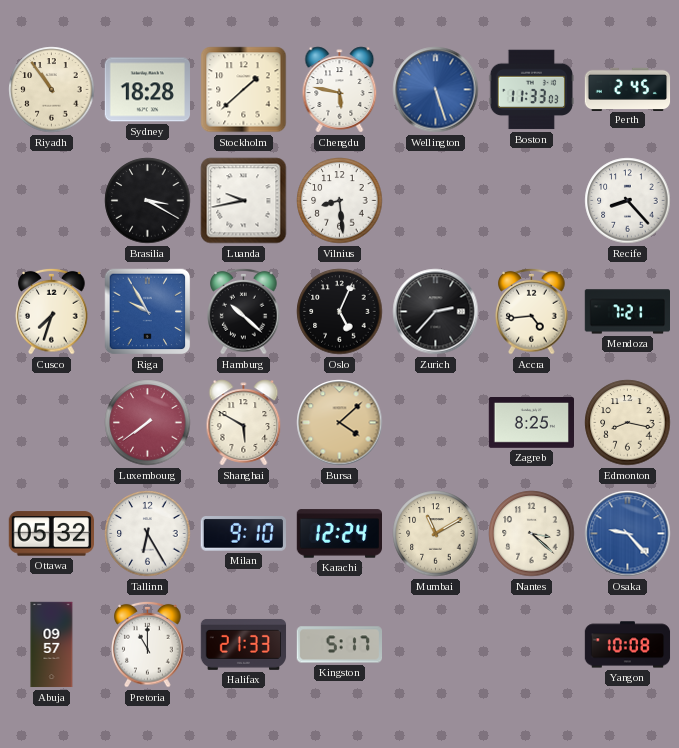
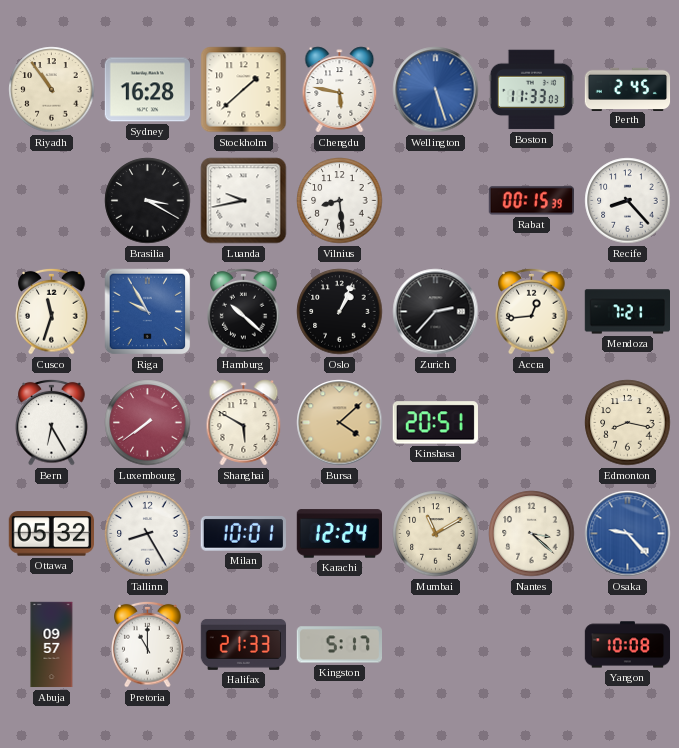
Sydney: 18:28 -> 16:28
Rabat: none -> 00:15
Cusco: 7:33 -> 11:33
Oslo: 5:04 -> 1:04
Accra: 4:44 -> 12:44
Bern: none -> 6:25
Kinshasa: none -> 20:51
Zagreb: 8:25 -> none
Tallinn: 6:25 -> 8:25
Milan: 9:10 -> 10:01
